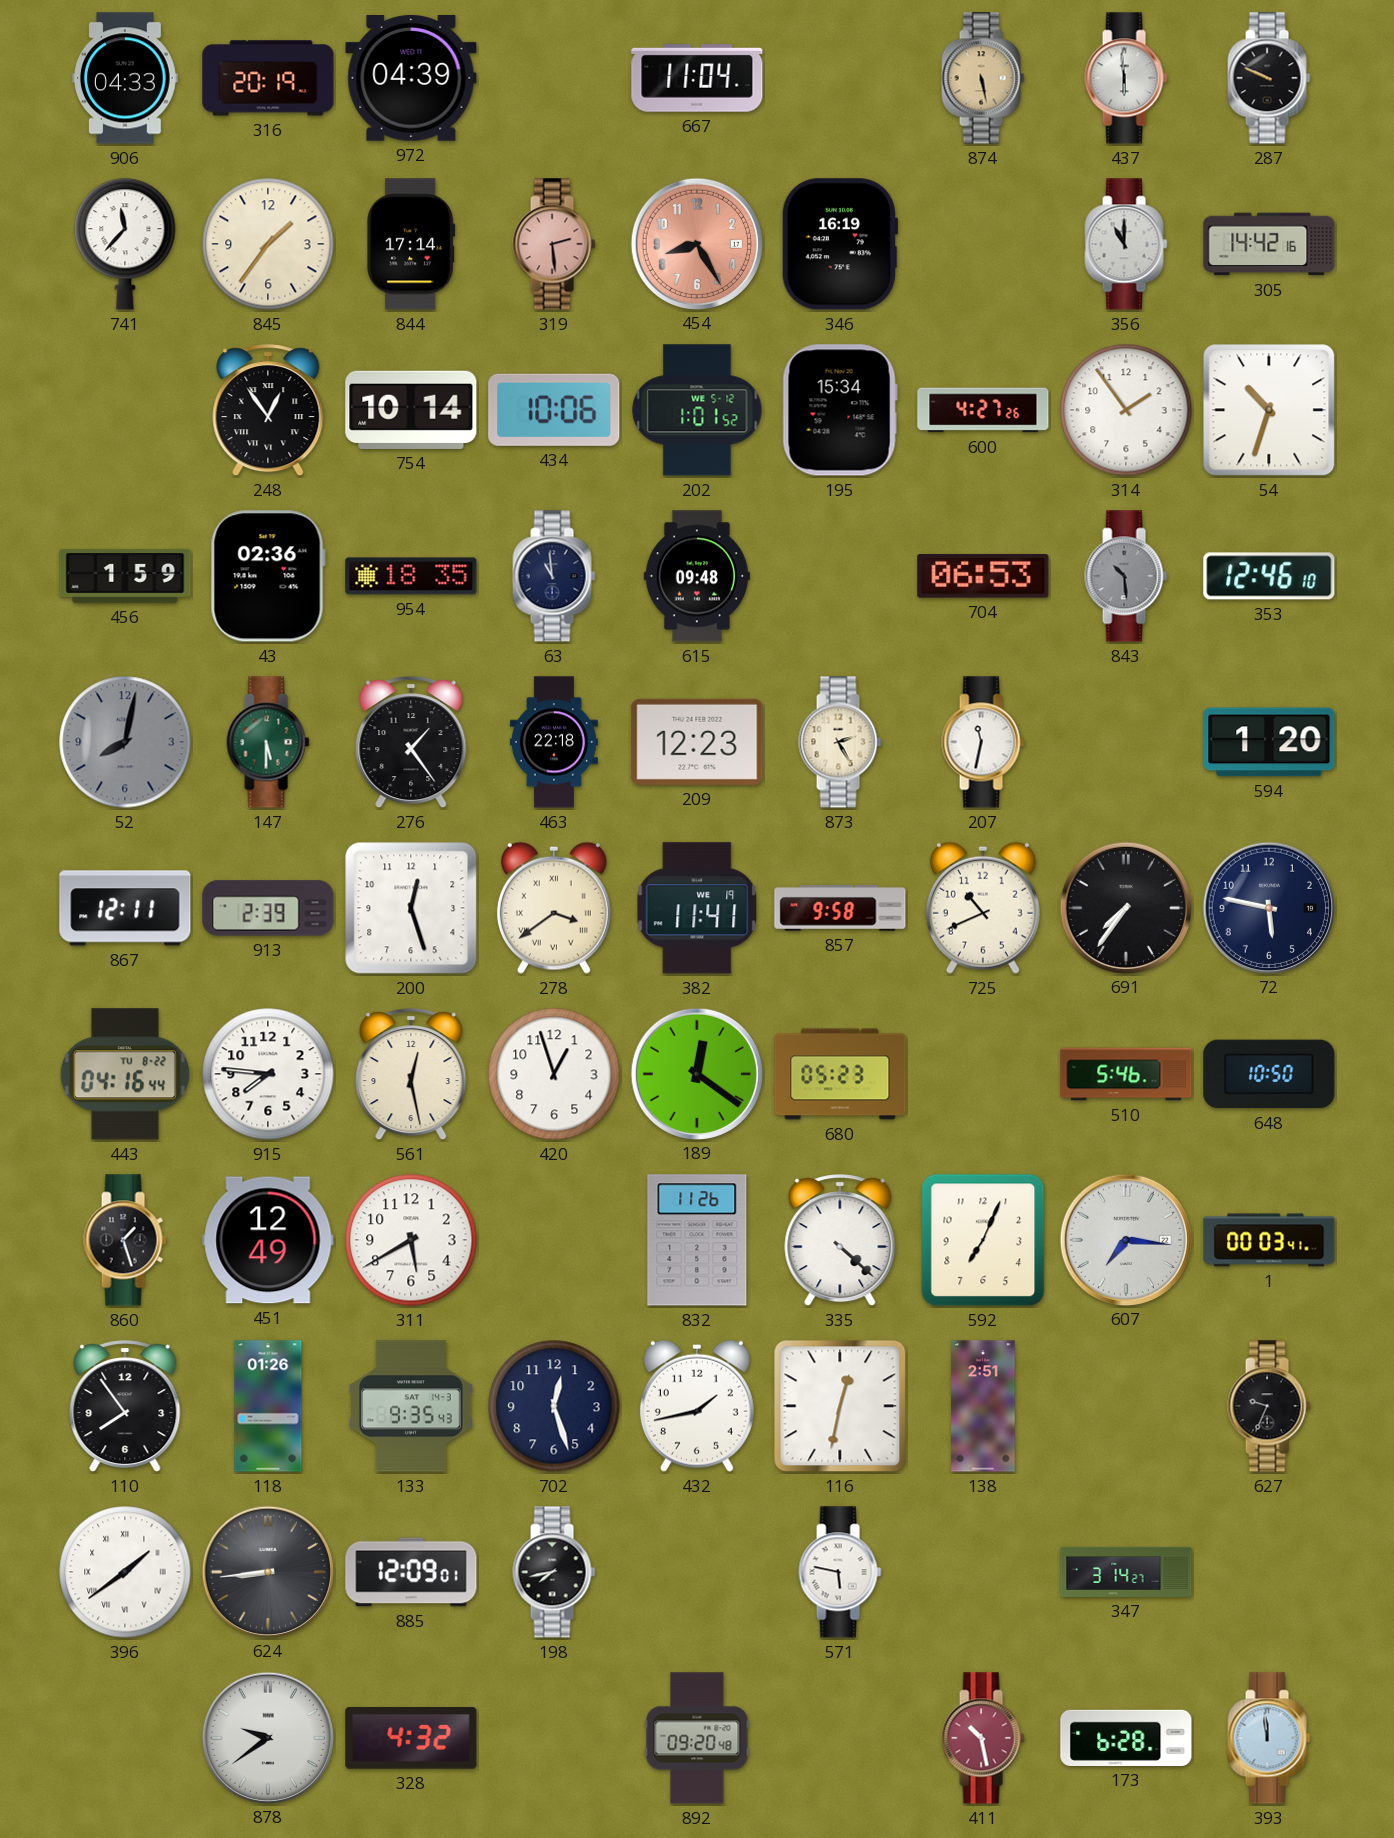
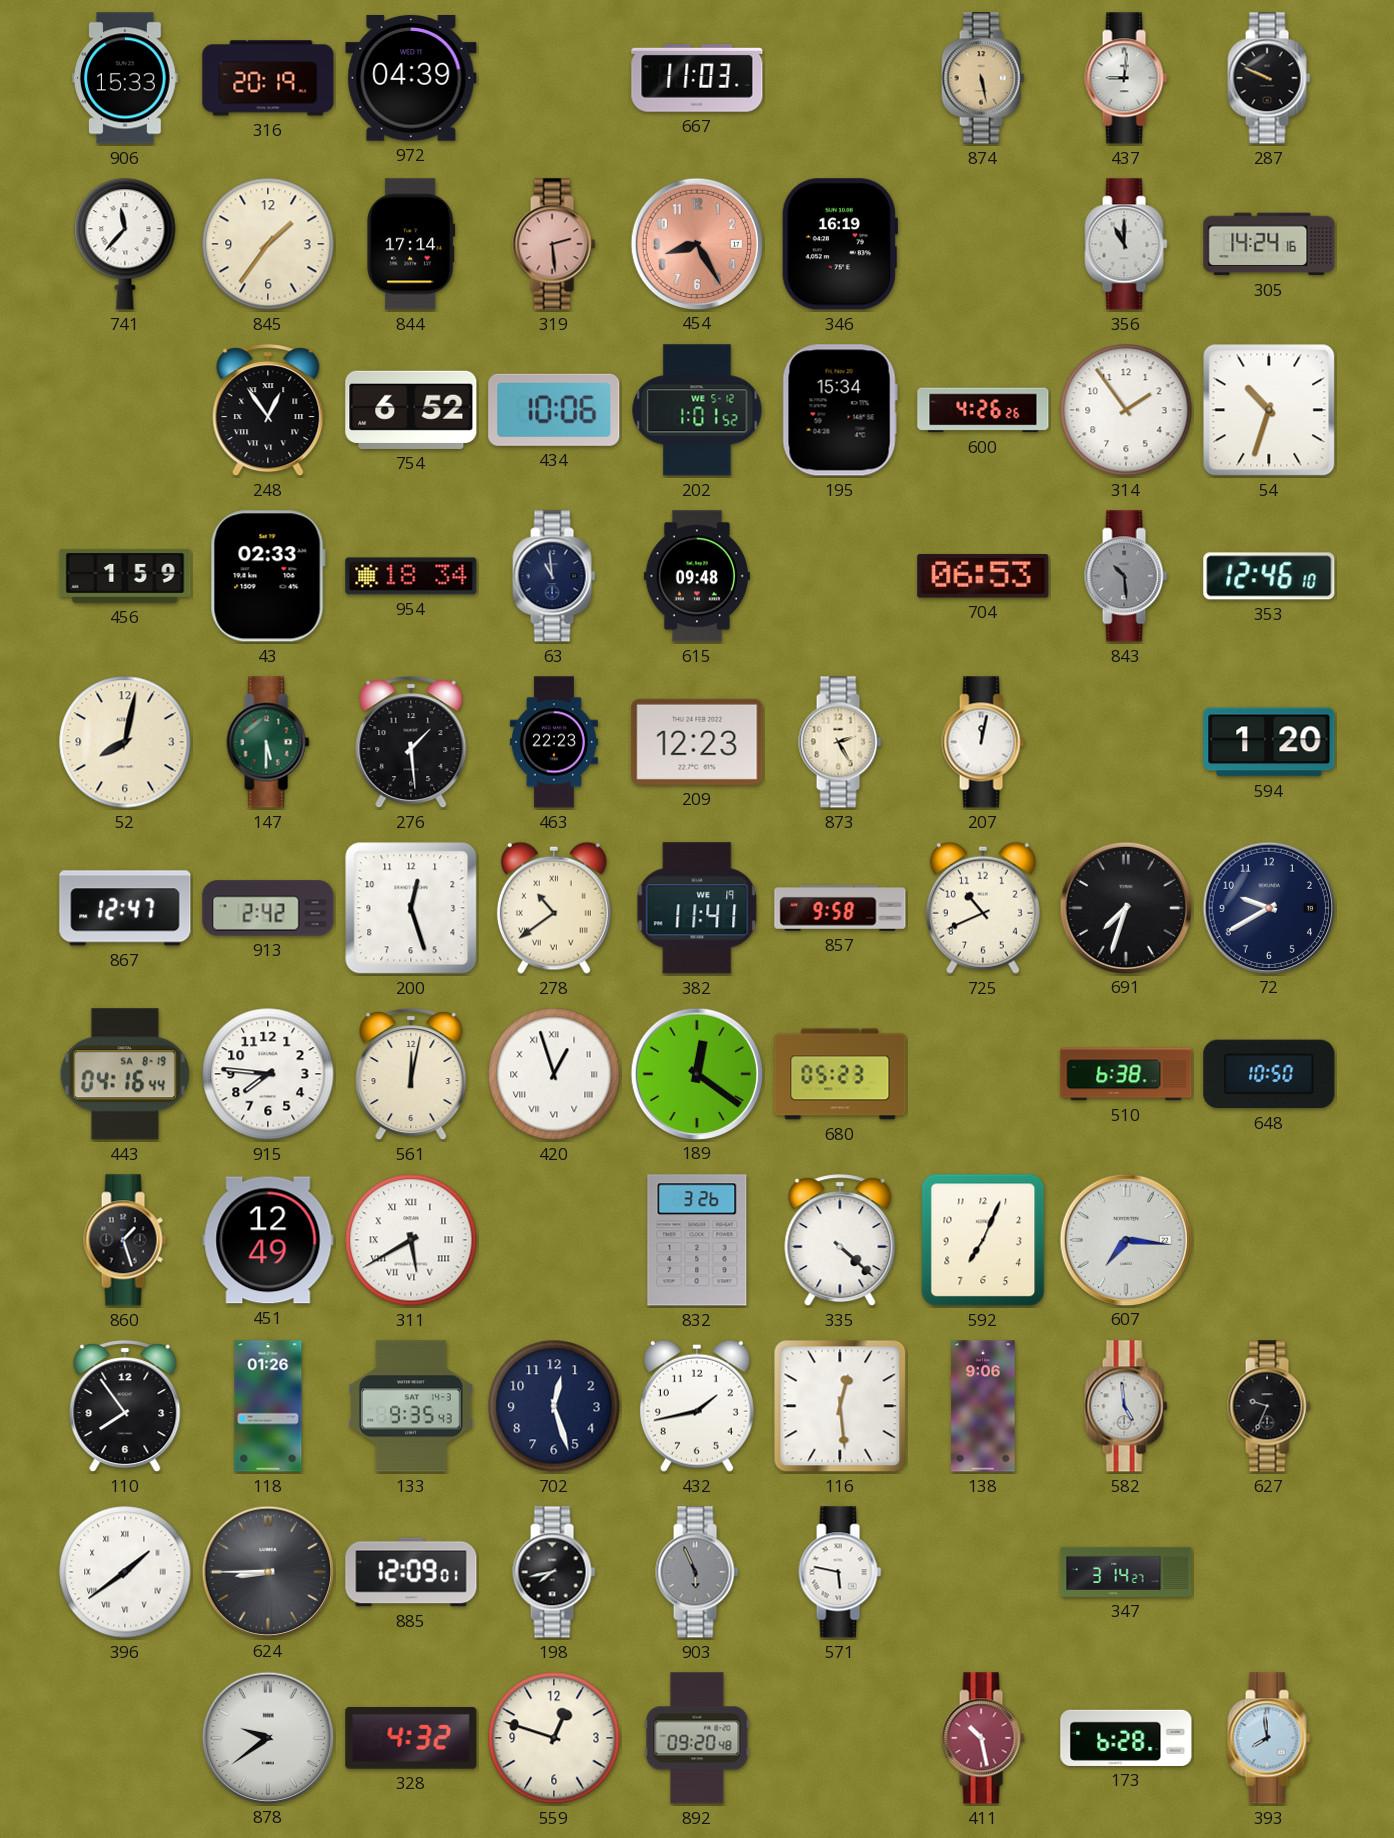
906: 04:33 -> 15:33
667: 11:04 -> 11:03
437: 5:59 -> 9:01
305: 14:42 -> 14:24
754: 10:14 -> 6:52
600: 4:27 -> 4:26
43: 02:36 -> 02:33
954: 18:35 -> 18:34
52 dial: grey -> cream
276: 1:24 -> 1:29
463: 22:18 -> 22:23
207: 11:32 -> 12:02
867: 12:11 -> 12:47
913: 2:39 -> 2:42
278: 3:39 -> 10:39
691: 7:36 -> 7:33
72: 5:47 -> 9:40
443 date: TU 8-22 -> SA 8-19
561: 12:28 -> 12:02
420 numerals: Arabic -> Roman
510: 5:46 -> 6:38
311 numerals: Arabic -> Roman
832: 11:26 -> 3:26
1: 00:03 -> none
116: 12:32 -> 12:29
138: 2:51 -> 9:06
582: none -> 4:59
624: 8:44 -> 8:45
903: none -> 5:56
559: none -> 12:48
393: 11:59 -> 7:59
